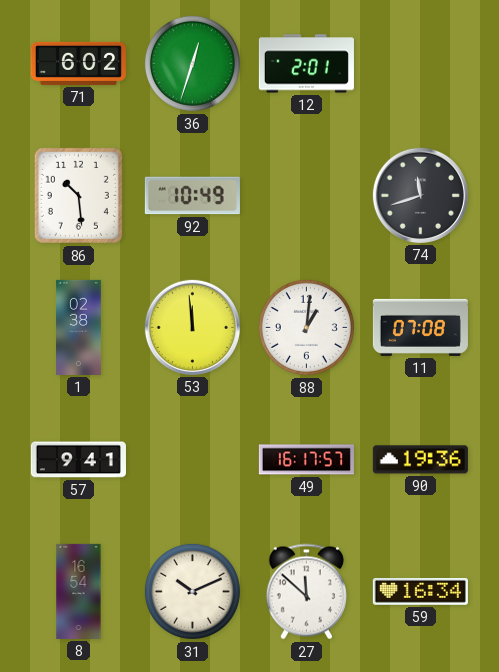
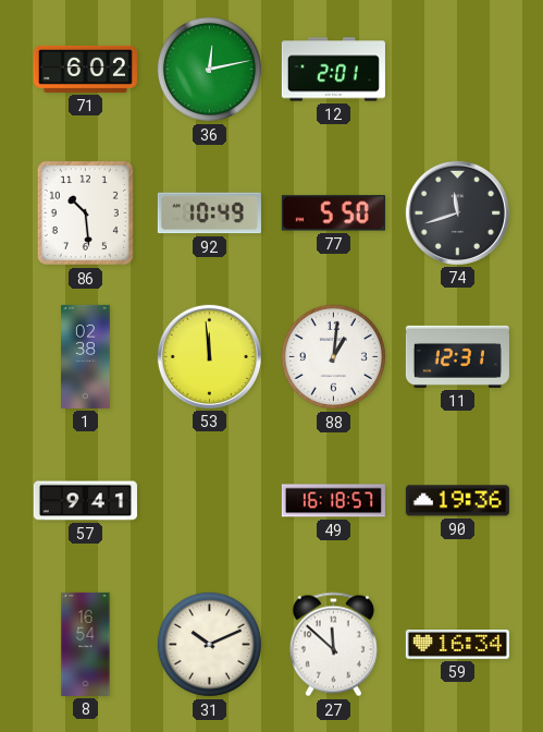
36: 12:33 -> 12:13
77: none -> 5:50
11: 07:08 -> 12:31
49: 16:17 -> 16:18
